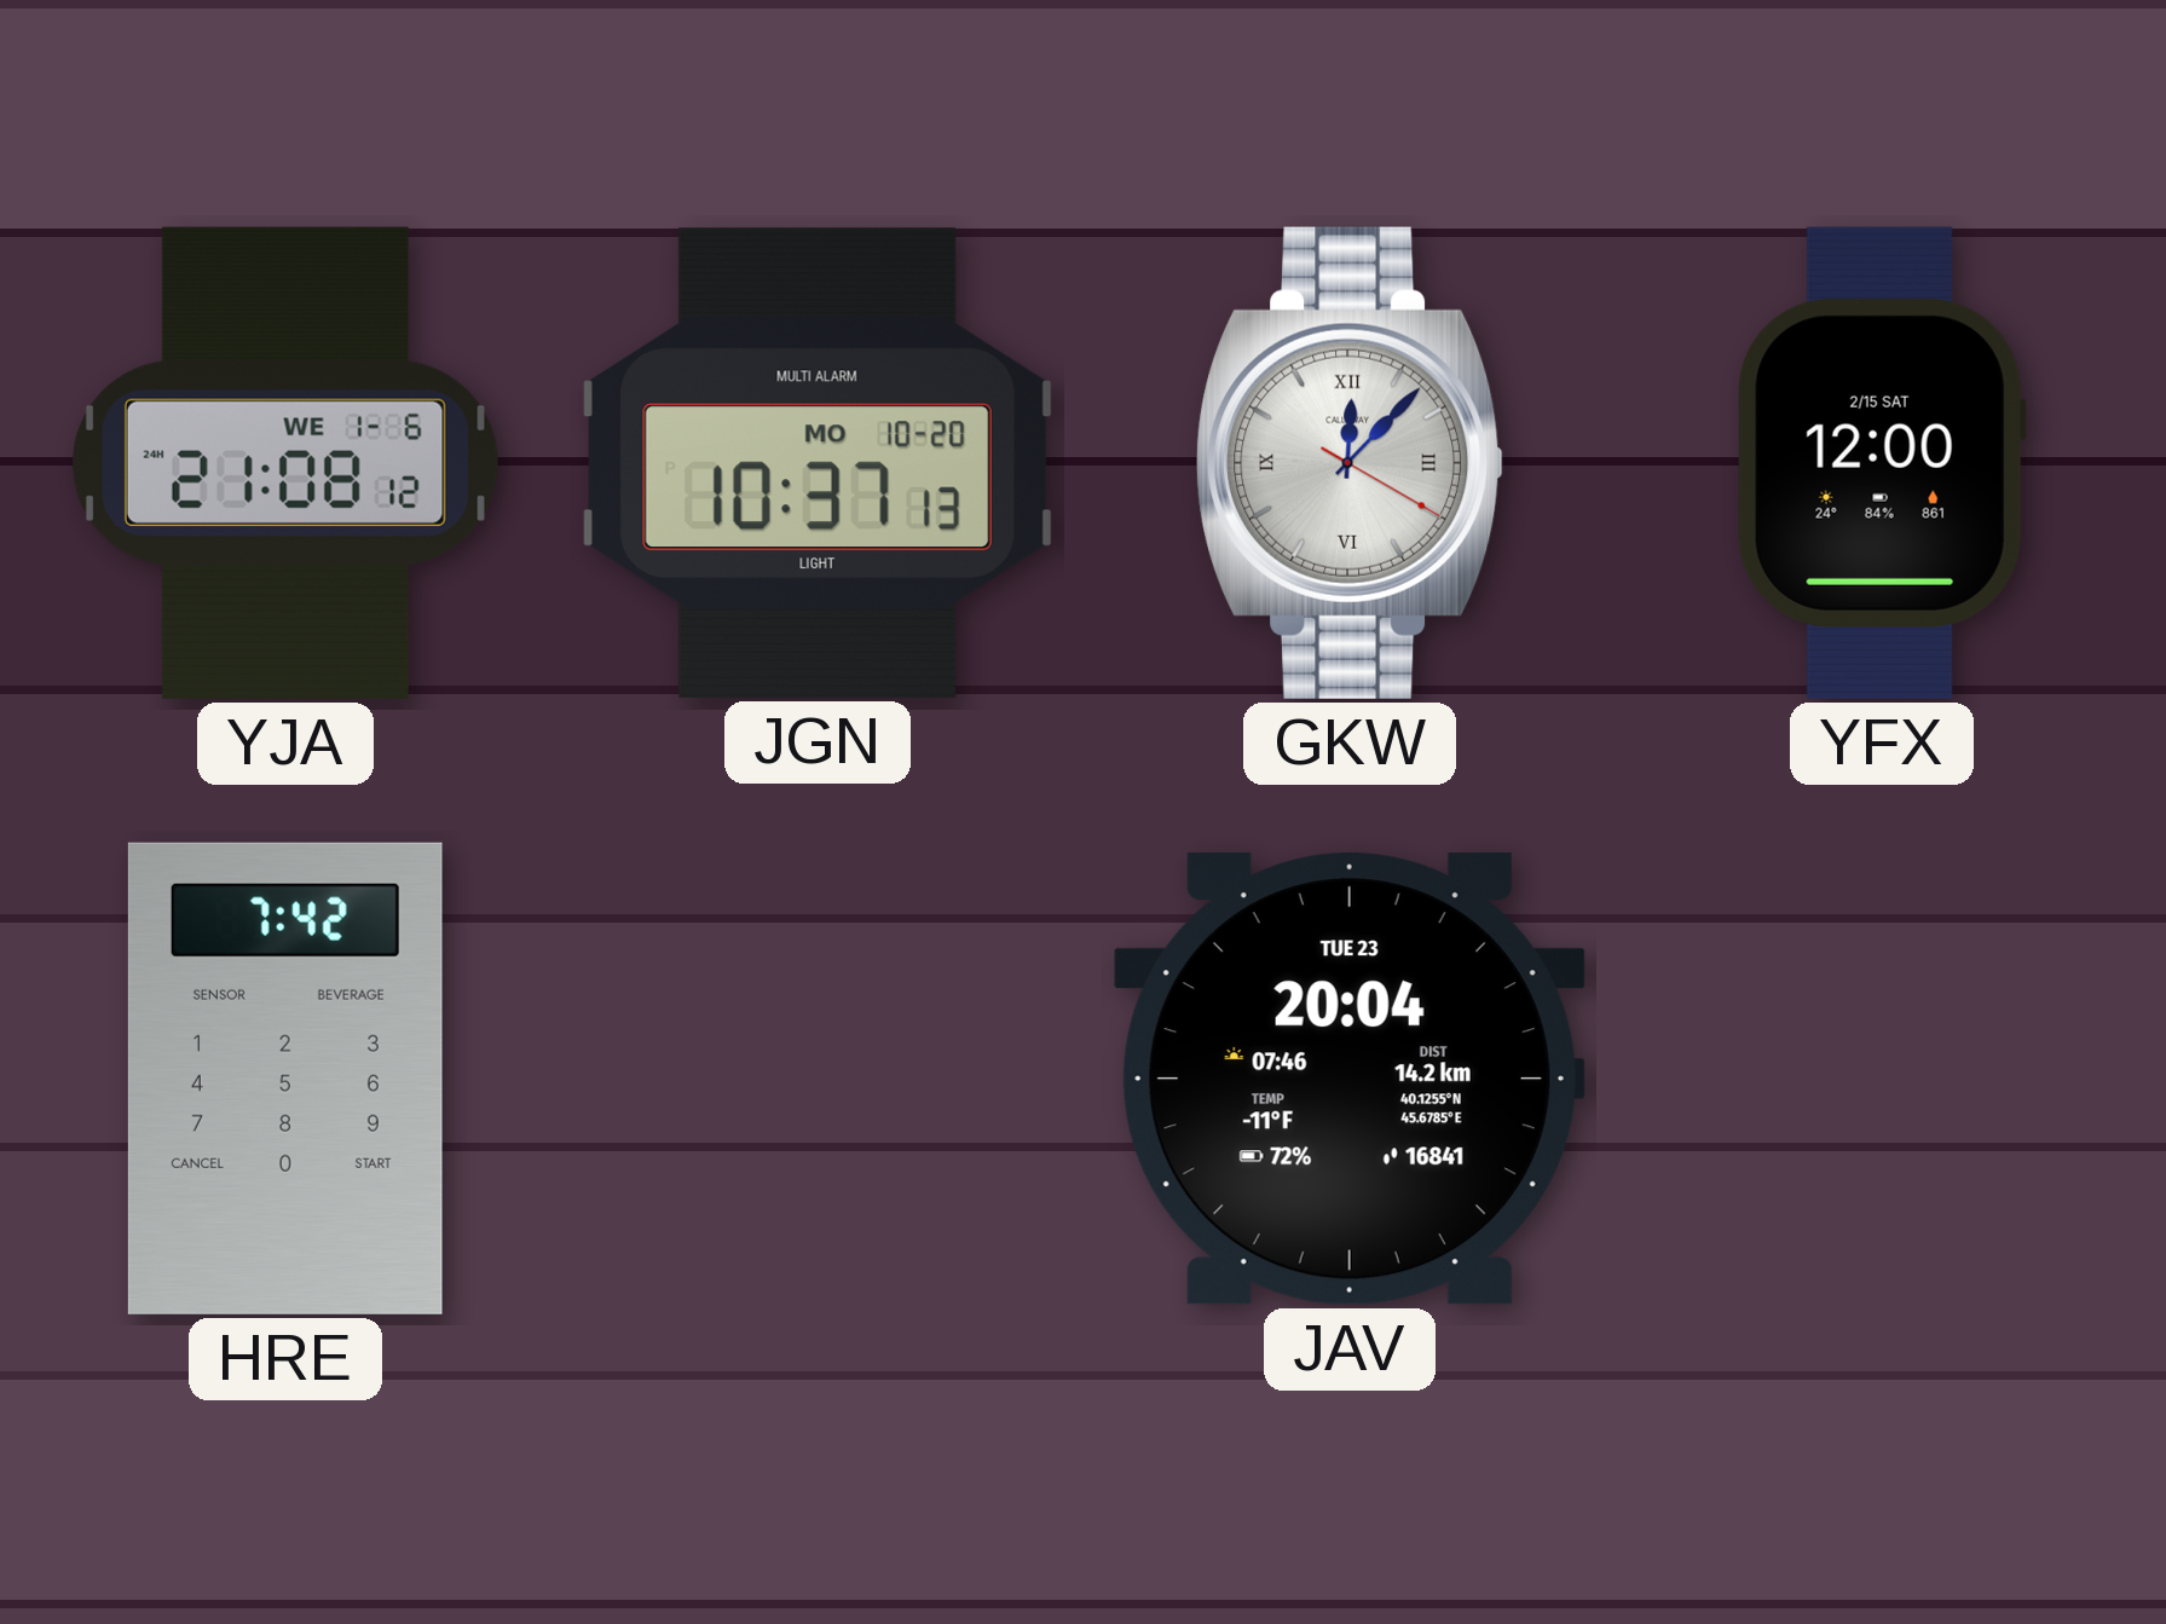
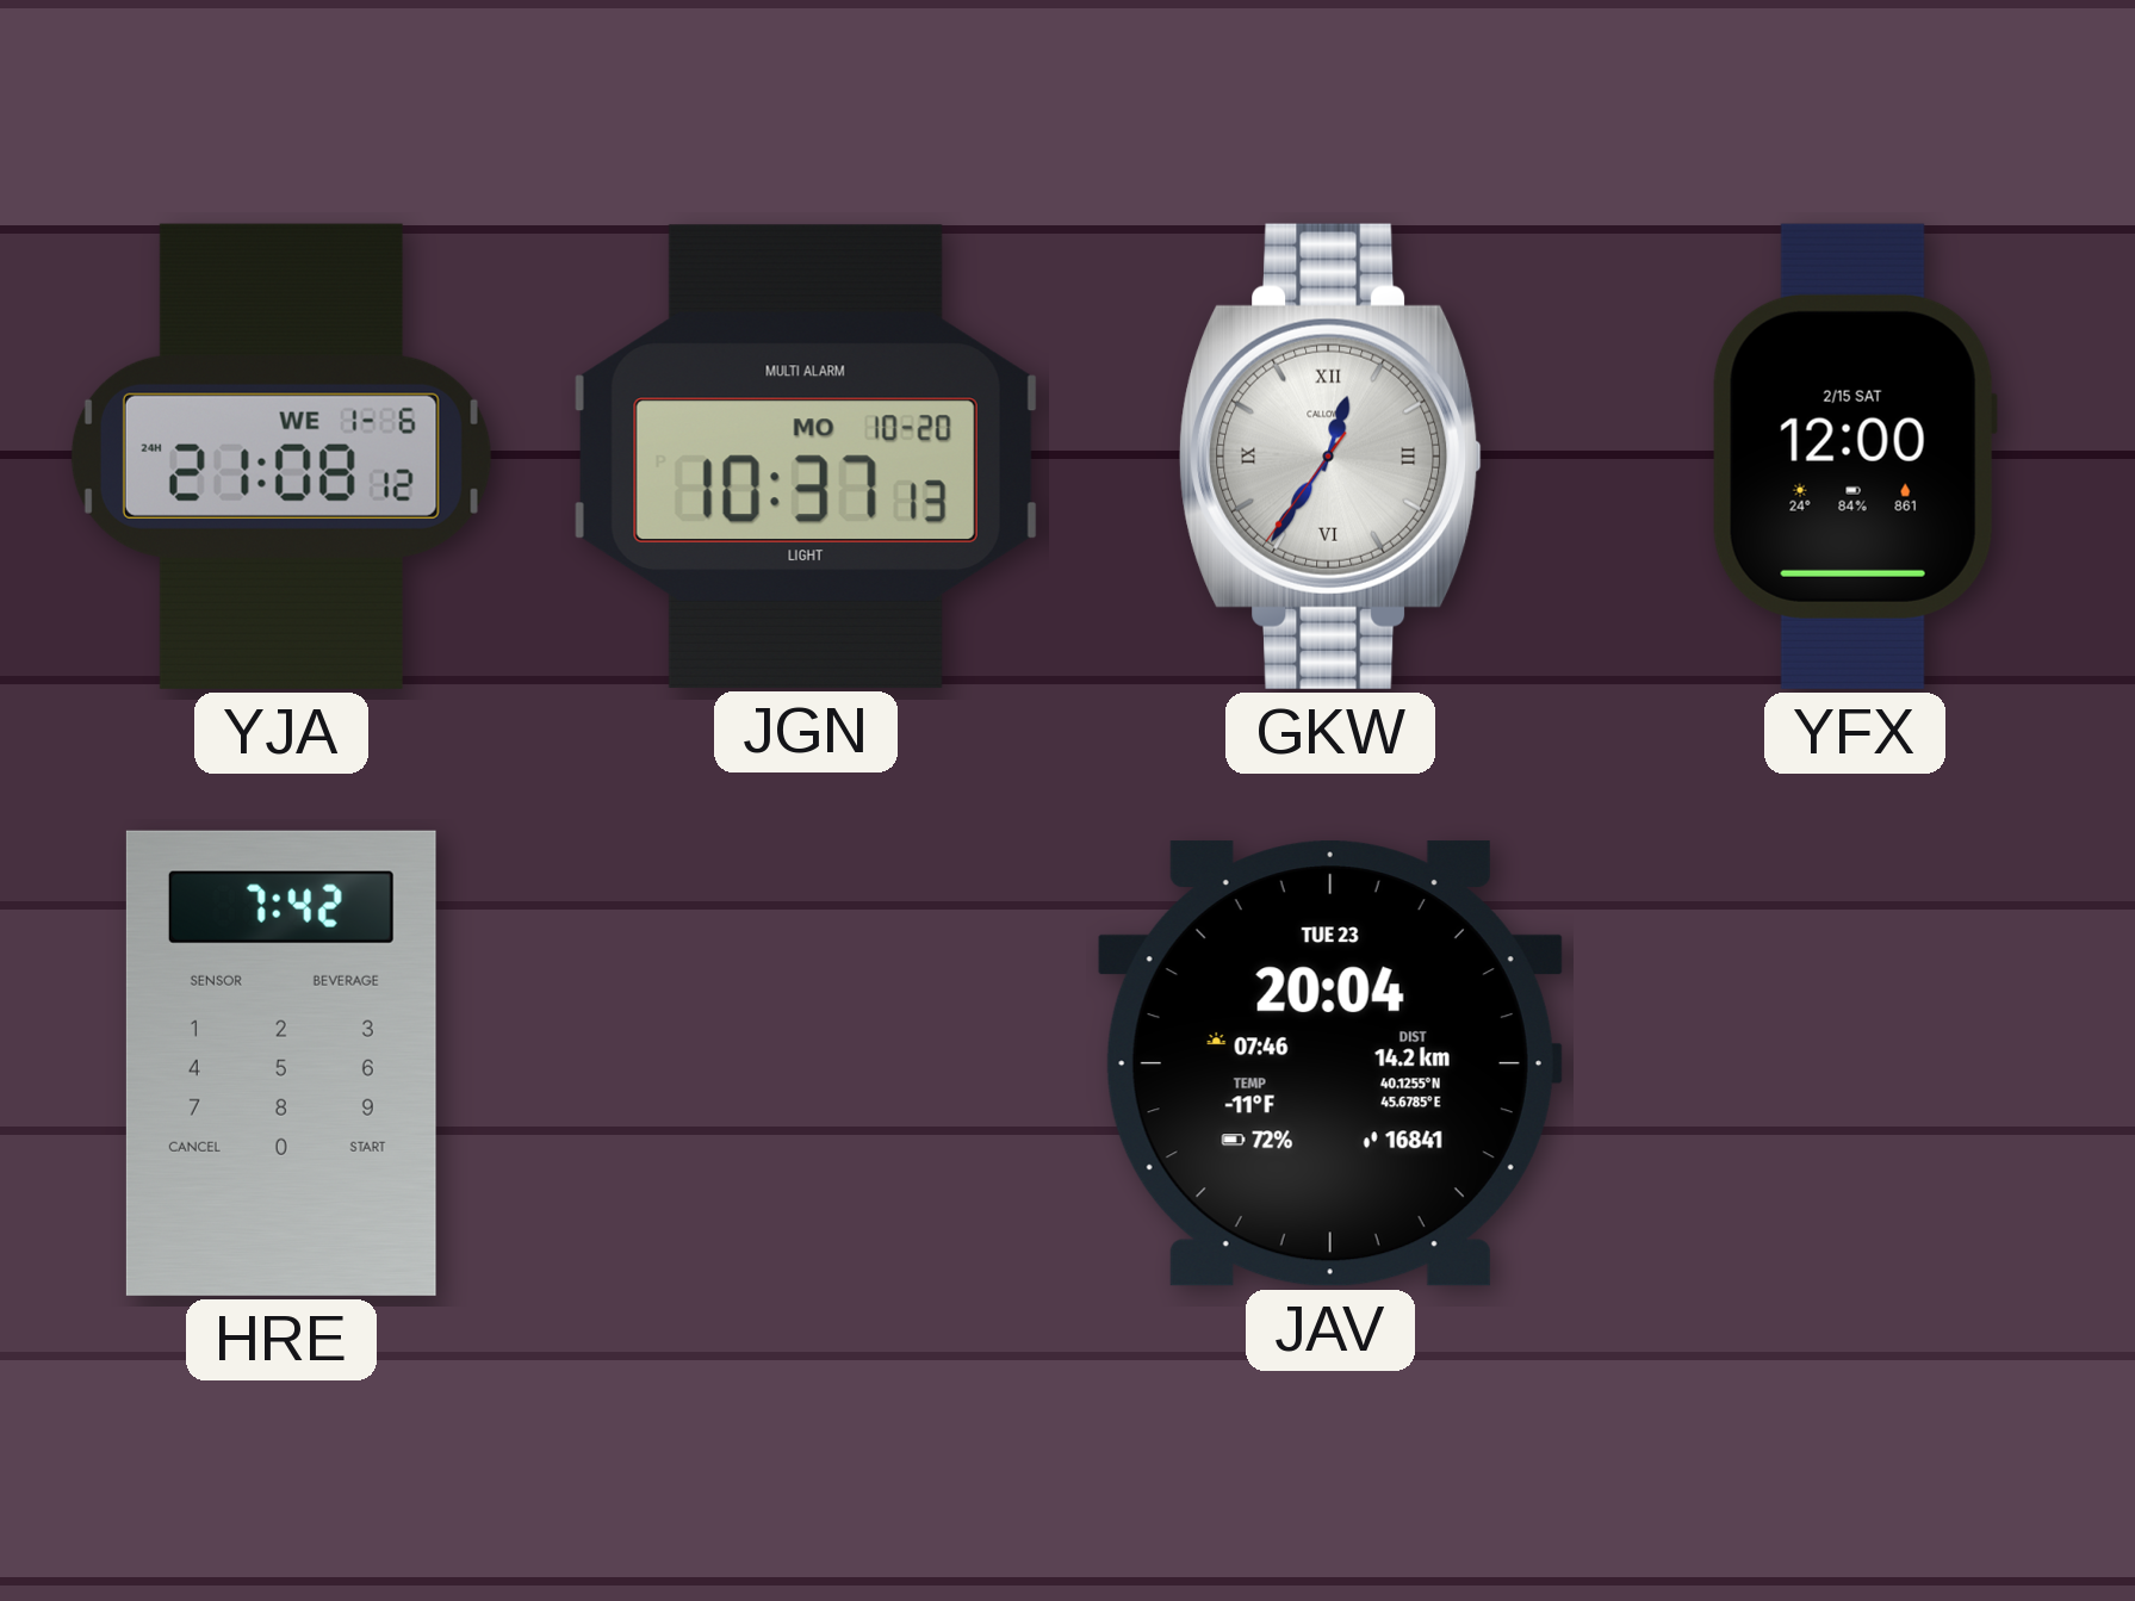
GKW: 12:07 -> 12:35
